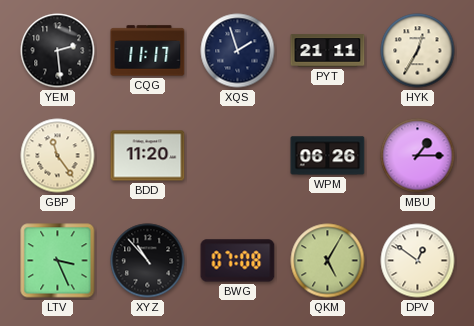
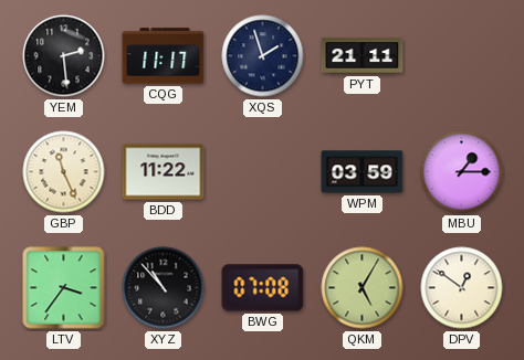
HYK: 12:35 -> none
GBP: 11:24 -> 11:26
BDD: 11:20 -> 11:22
WPM: 06:26 -> 03:59
LTV: 3:26 -> 3:36
